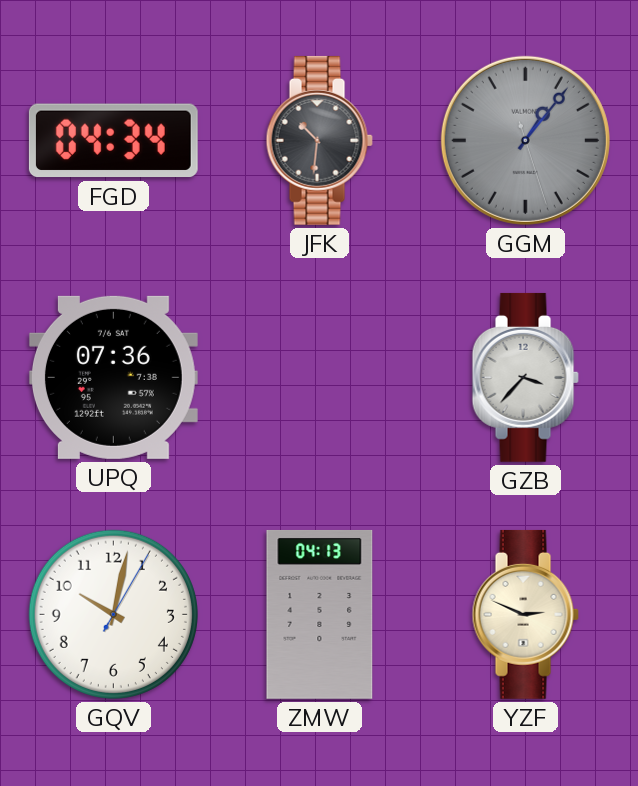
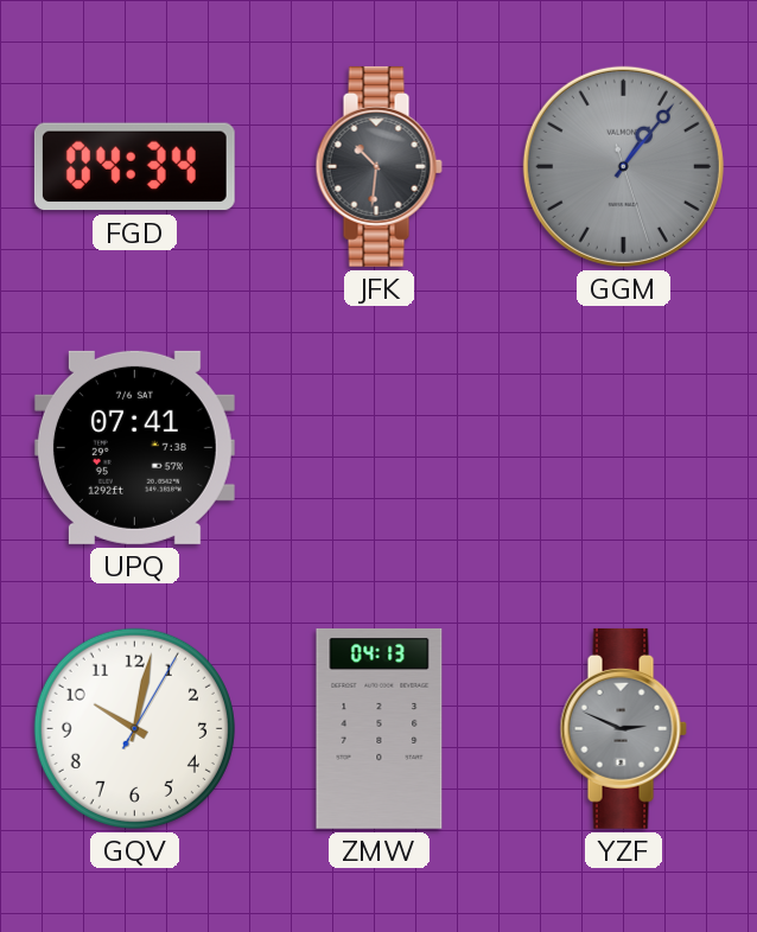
UPQ: 07:36 -> 07:41
GZB: 3:37 -> none
YZF dial: cream -> grey
